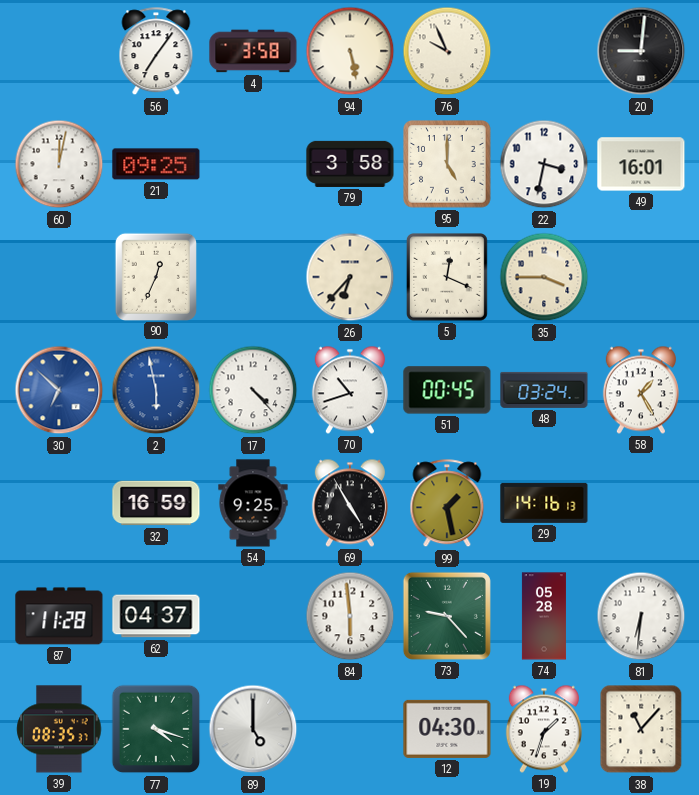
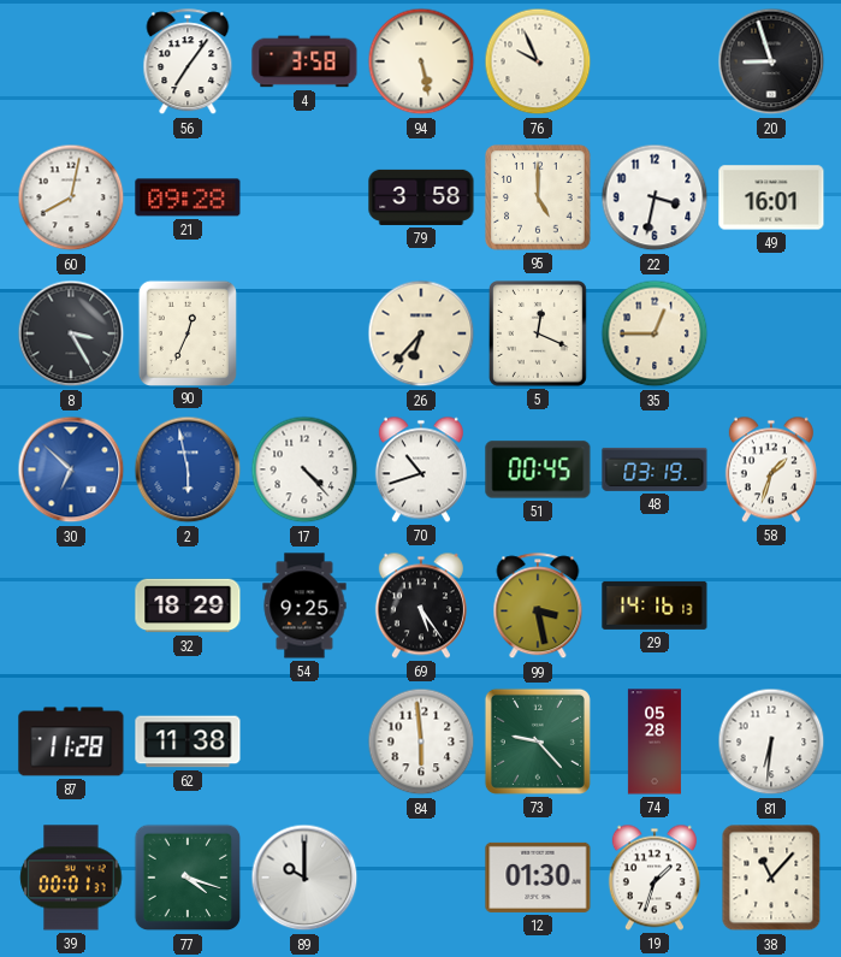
20: 9:01 -> 8:57
60: 12:02 -> 8:02
21: 09:25 -> 09:28
8: none -> 3:25
35: 3:45 -> 12:45
48: 03:24 -> 03:19
58: 1:25 -> 1:33
32: 16:59 -> 18:29
69: 4:55 -> 5:24
99: 1:28 -> 3:28
62: 04:37 -> 11:38
39: 08:35 -> 00:01
89: 5:00 -> 10:00
12: 04:30 -> 01:30
